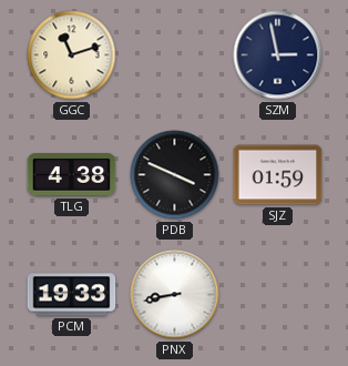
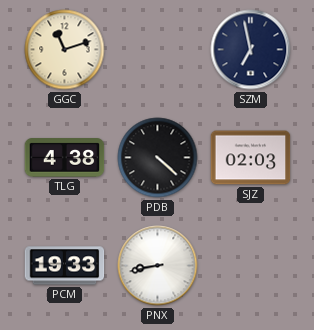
SZM: 2:58 -> 6:58
PDB: 3:49 -> 4:22
SJZ: 01:59 -> 02:03
